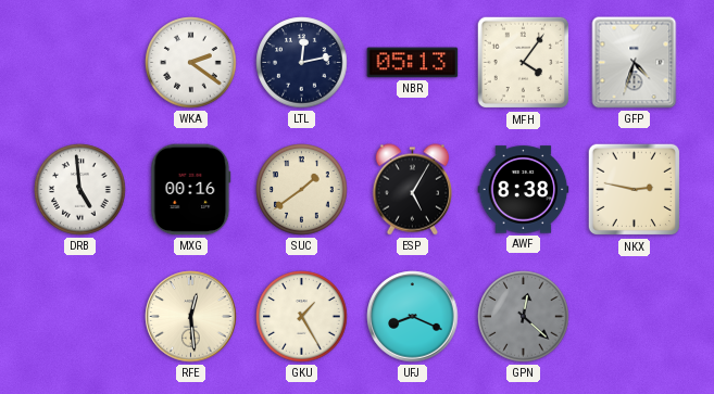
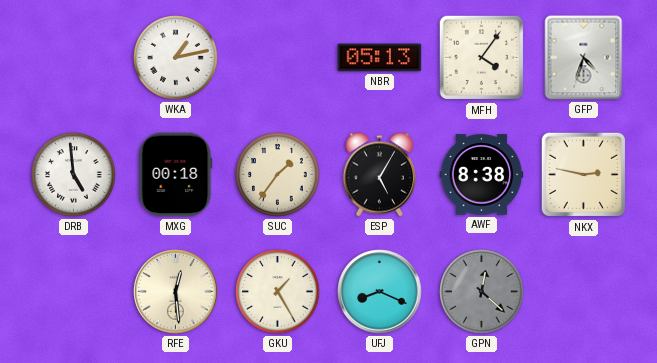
WKA: 2:21 -> 1:13
LTL: 12:13 -> none
MXG: 00:16 -> 00:18
SUC: 1:39 -> 1:36
